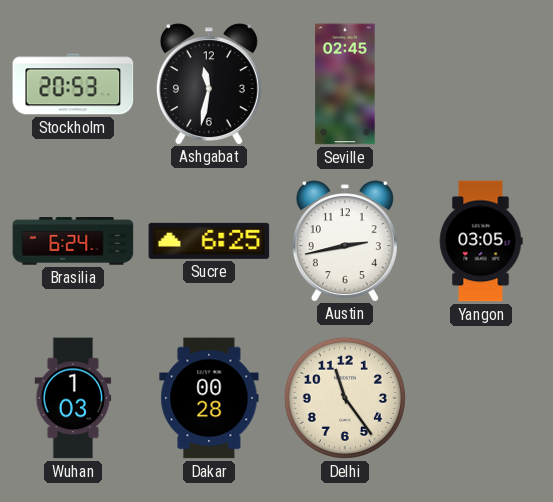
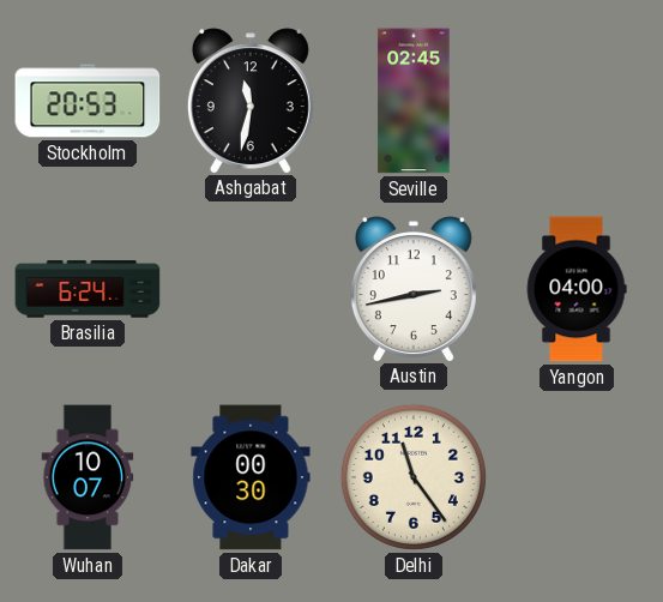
Sucre: 6:25 -> none
Yangon: 03:05 -> 04:00
Wuhan: 1:03 -> 10:07
Dakar: 00:28 -> 00:30
